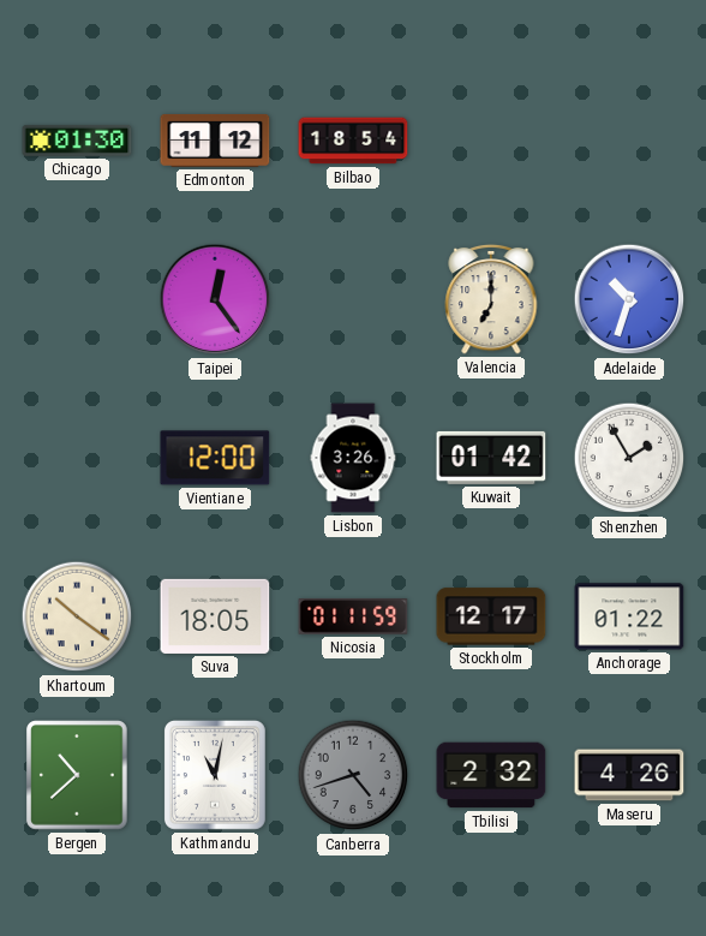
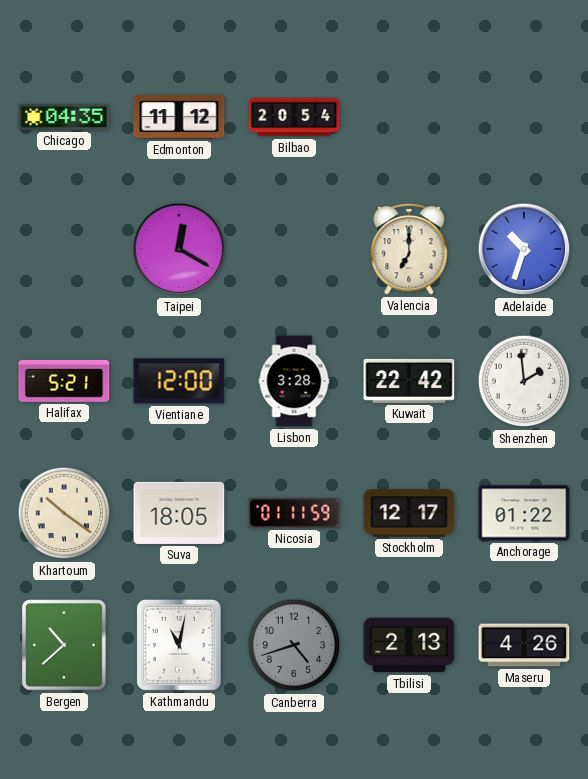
Chicago: 01:30 -> 04:35
Bilbao: 18:54 -> 20:54
Taipei: 12:24 -> 12:20
Halifax: none -> 5:21
Lisbon: 3:26 -> 3:28
Kuwait: 01:42 -> 22:42
Shenzhen: 1:55 -> 1:59
Tbilisi: 2:32 -> 2:13
